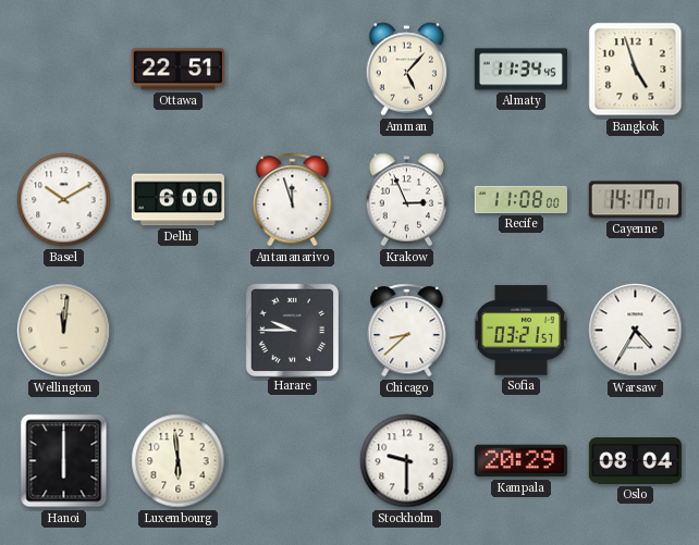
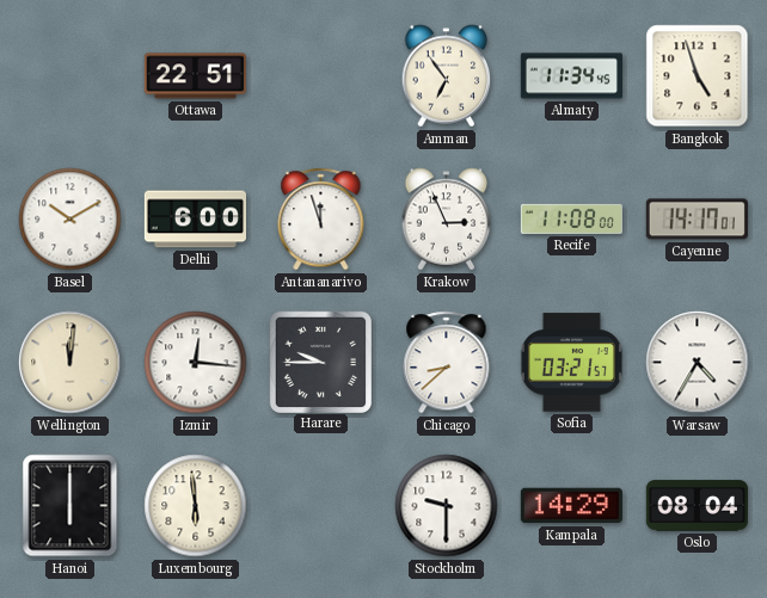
Amman: 5:07 -> 6:54
Izmir: none -> 12:16
Kampala: 20:29 -> 14:29
